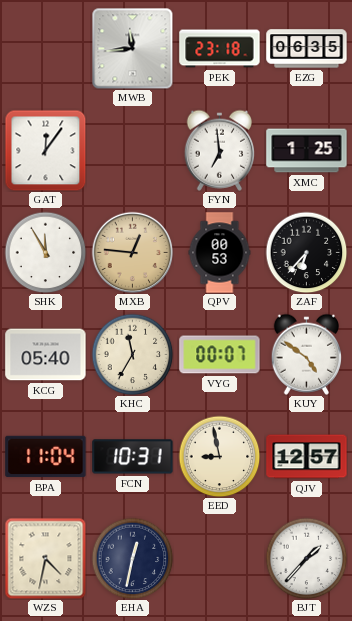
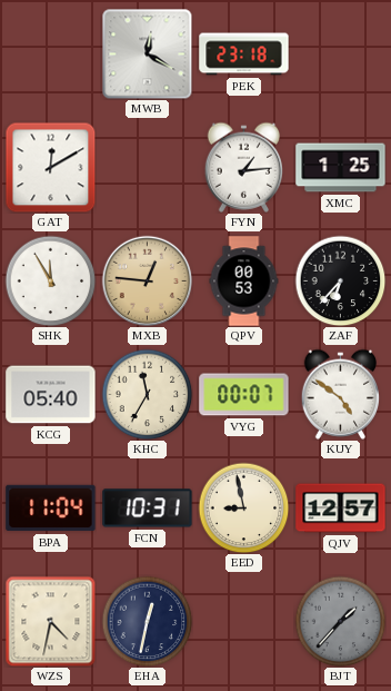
MWB: 11:44 -> 12:20
EZG: 06:35 -> none
GAT: 12:06 -> 12:10
FYN: 6:59 -> 1:14
BJT dial: white -> grey
